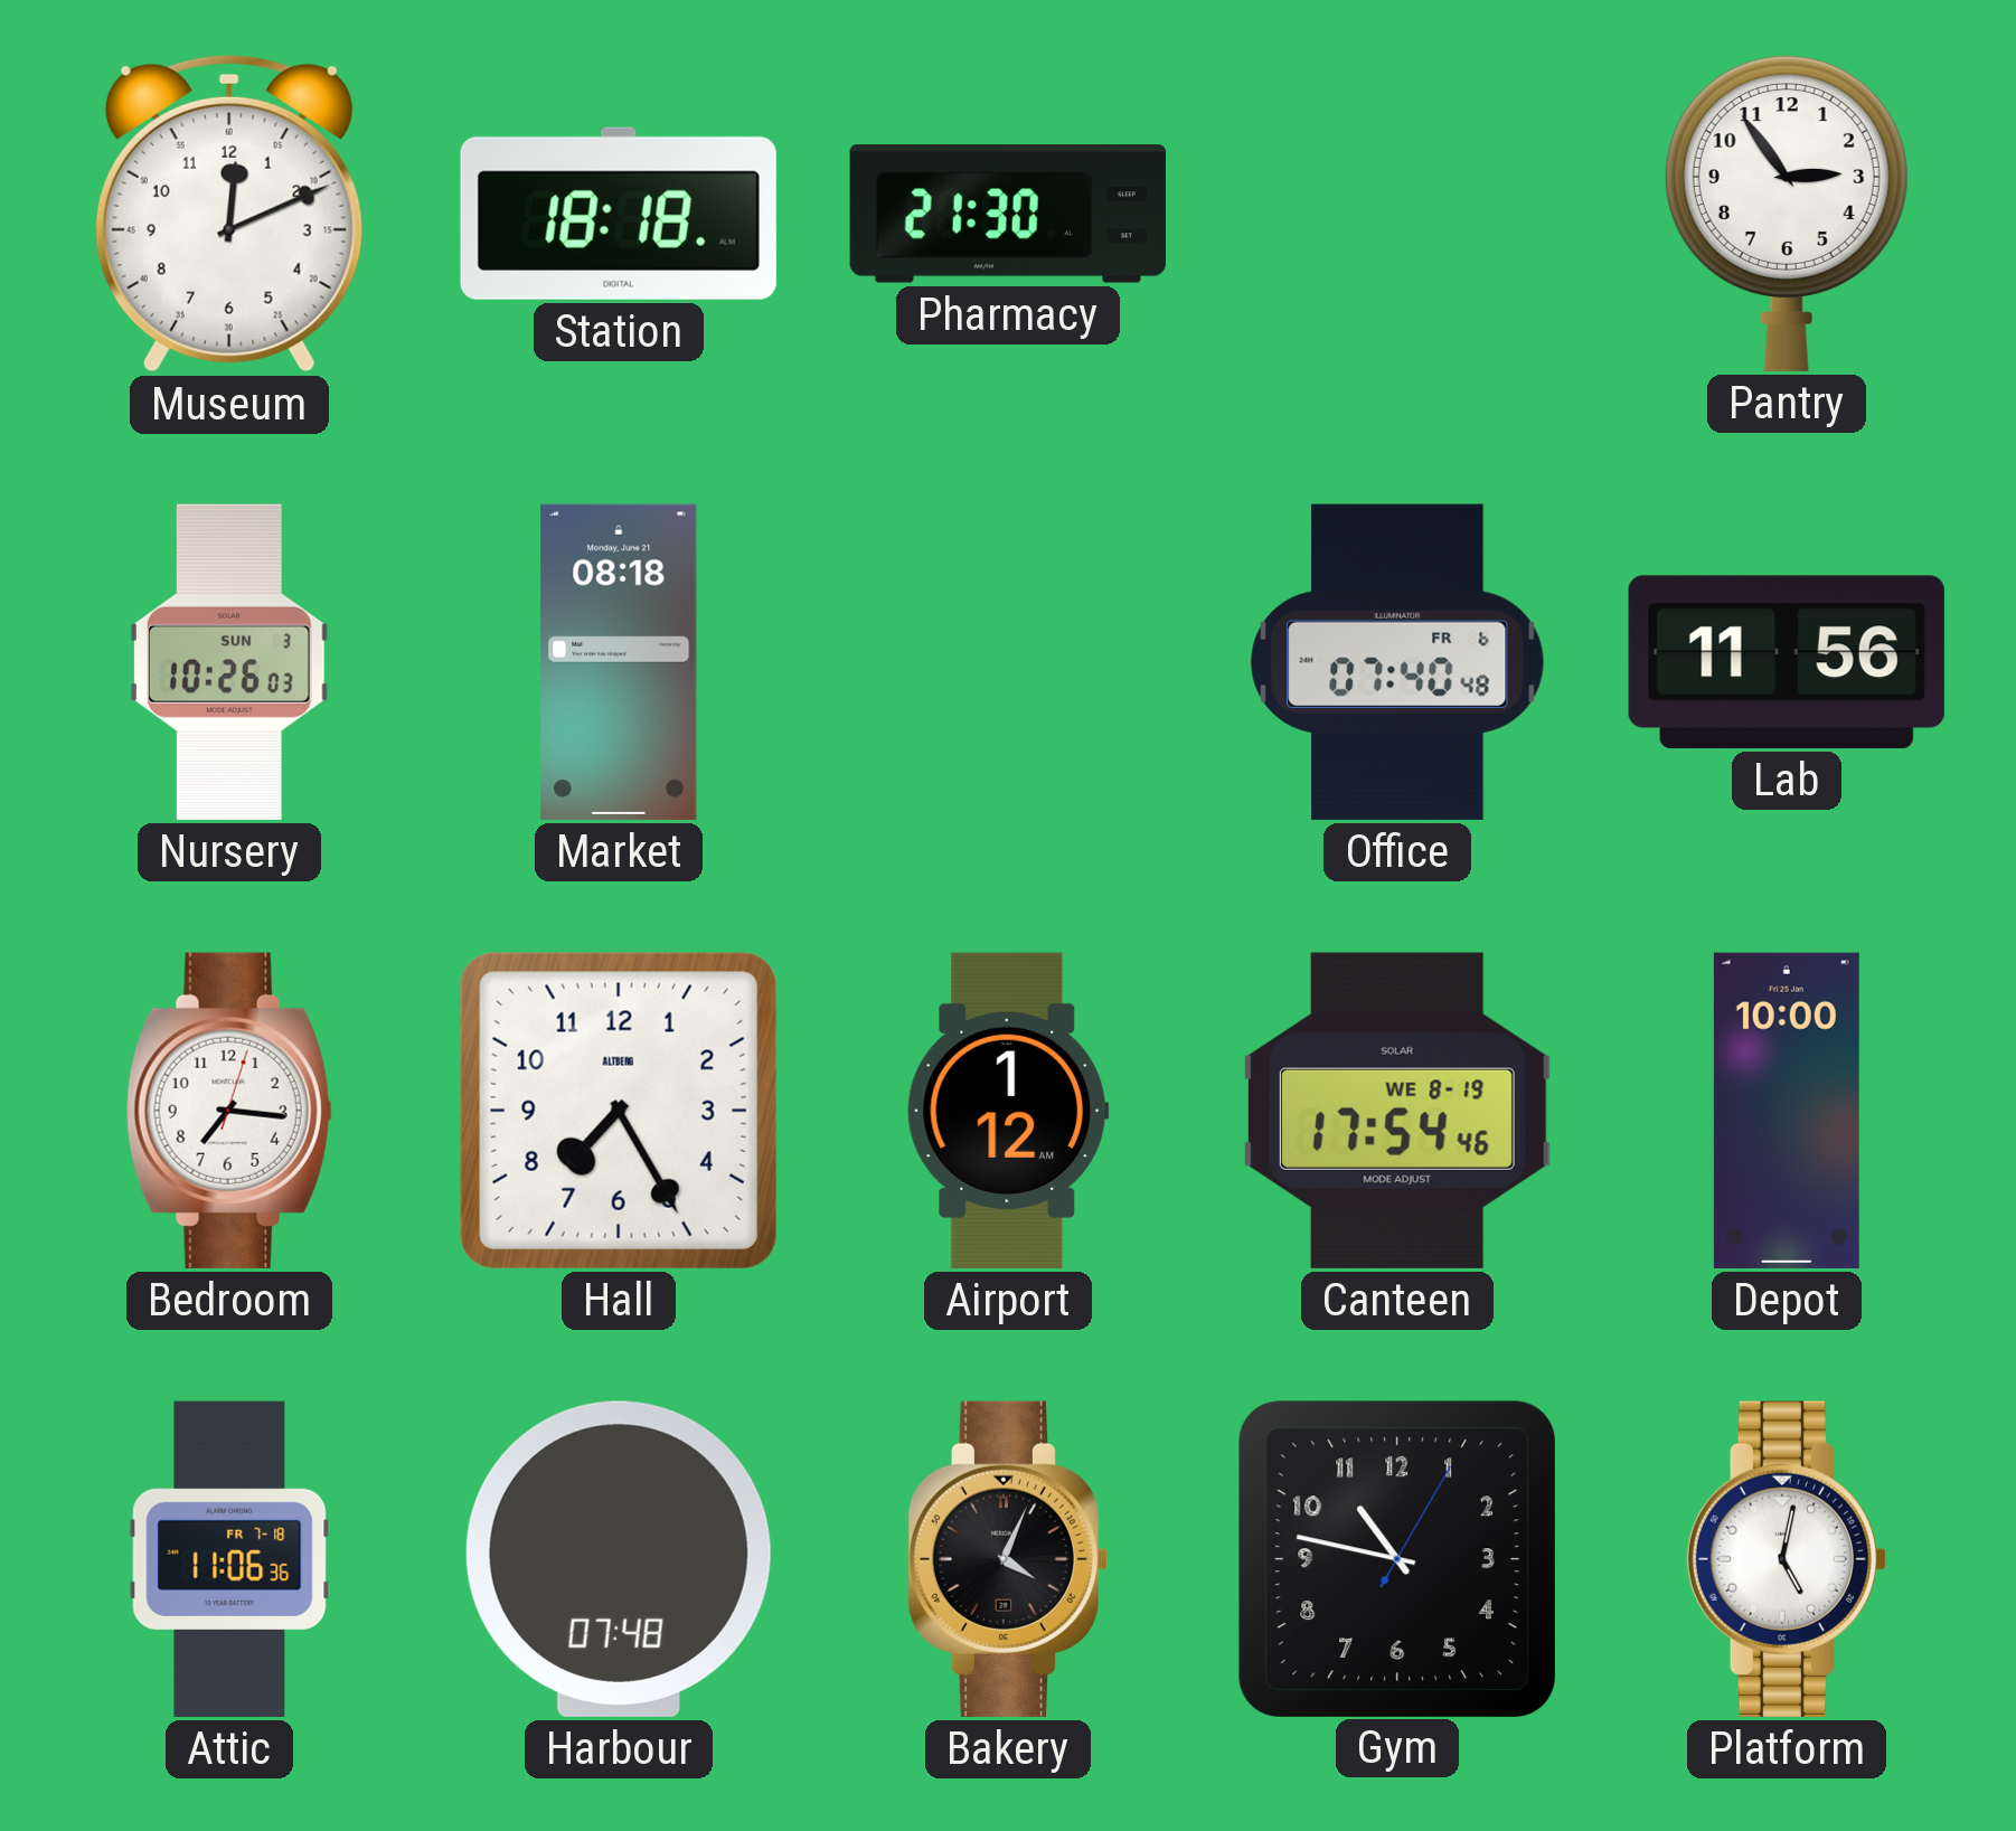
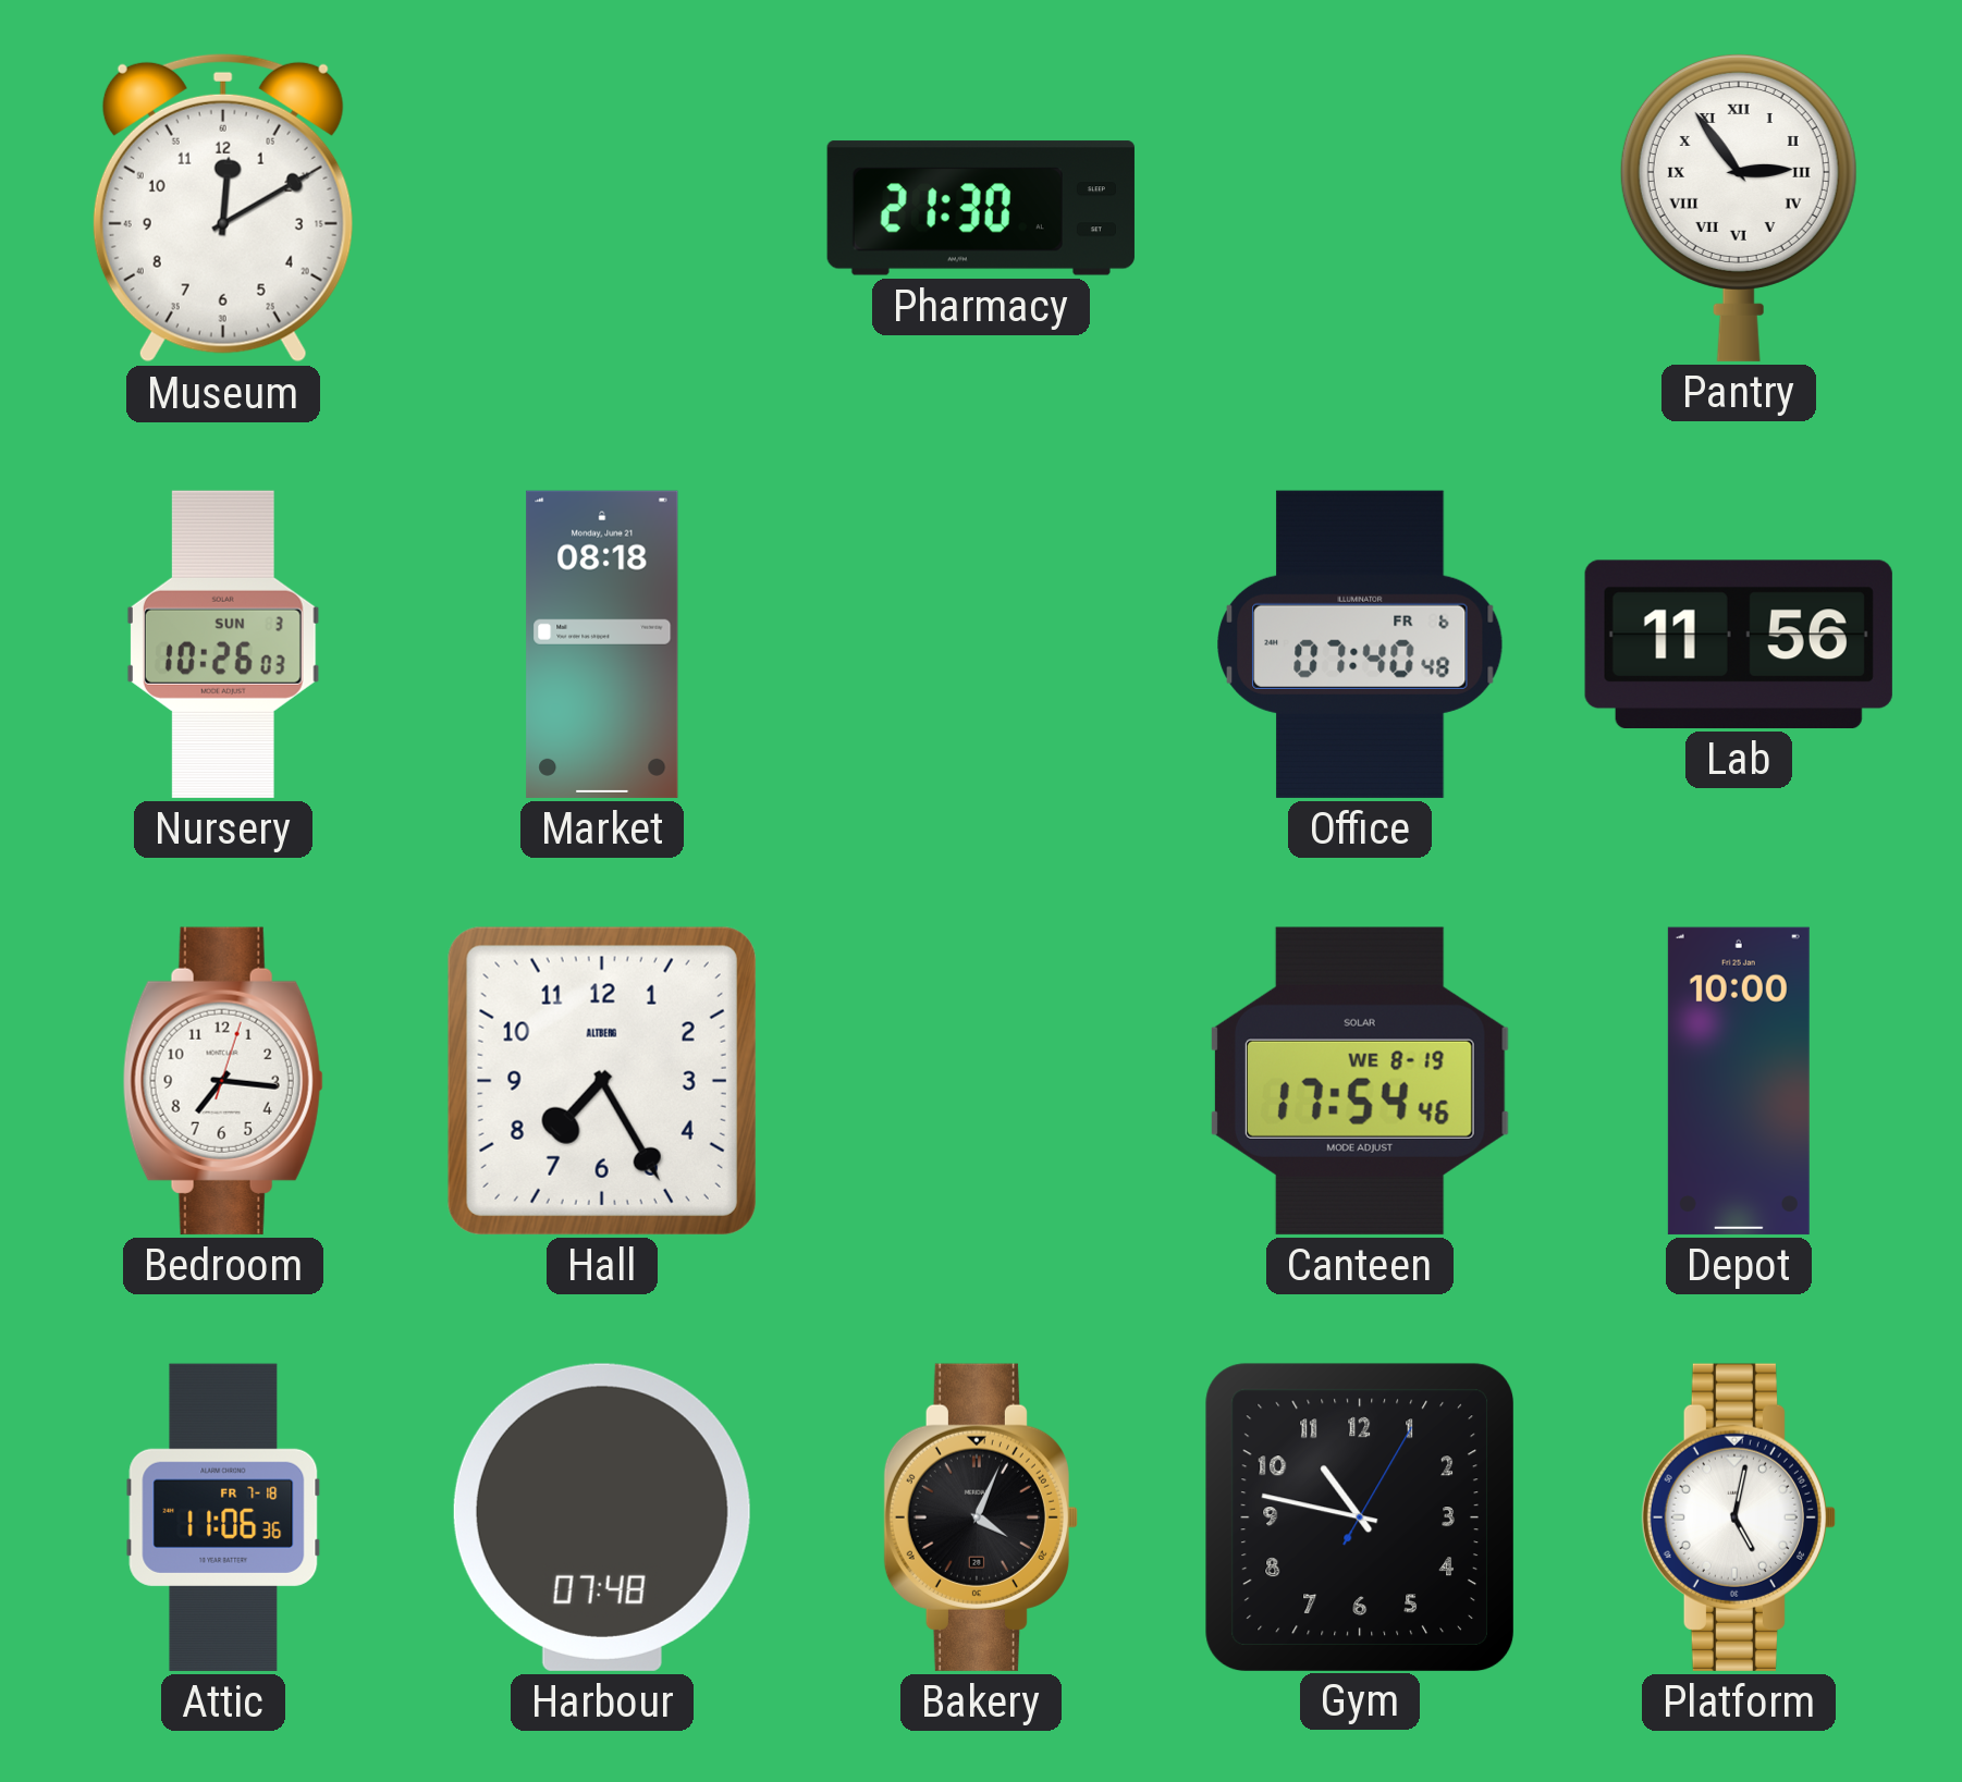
Museum: 12:11 -> 12:10
Station: 18:18 -> none
Pantry numerals: Arabic -> Roman
Airport: 1:12 -> none
